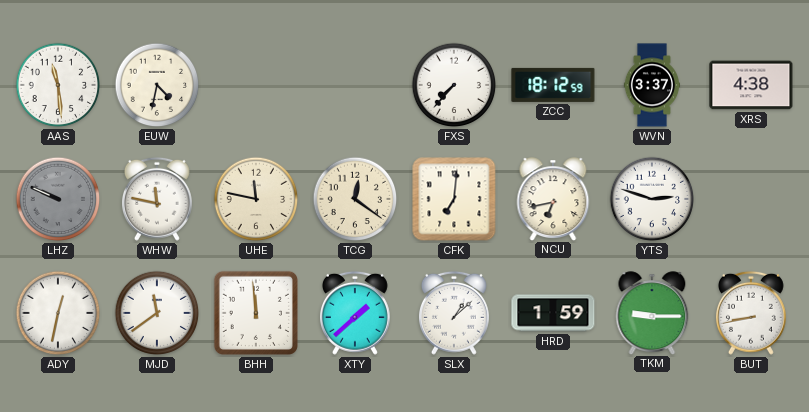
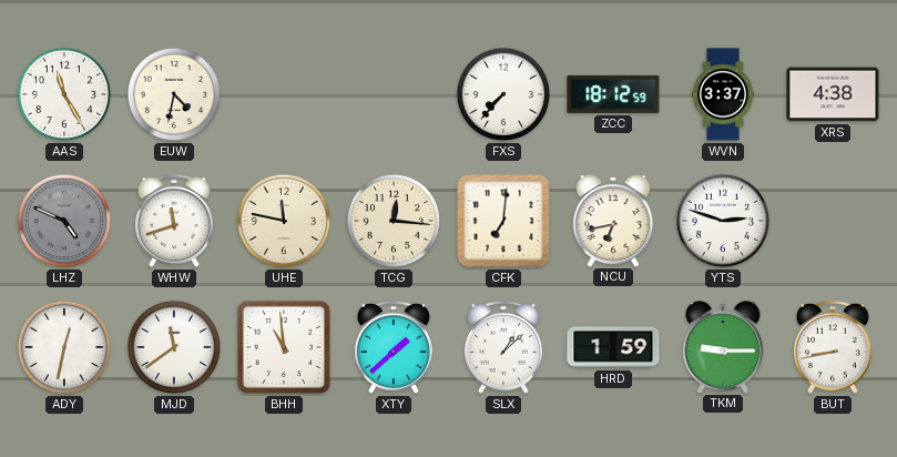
AAS: 11:29 -> 11:25
LHZ: 9:49 -> 4:49
WHW: 11:47 -> 11:42
TCG: 12:21 -> 12:16
BHH: 11:59 -> 10:59
